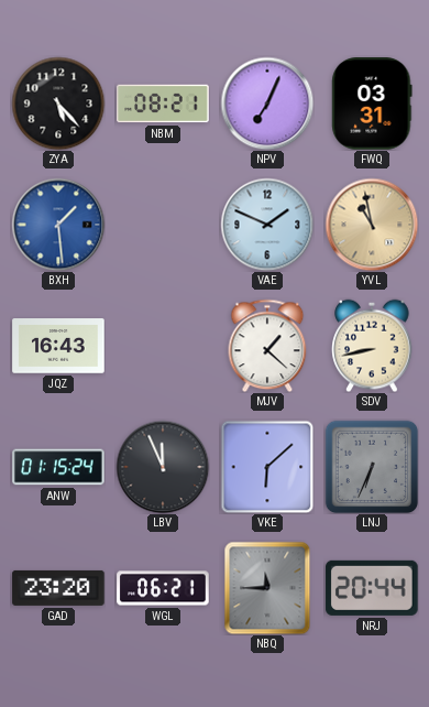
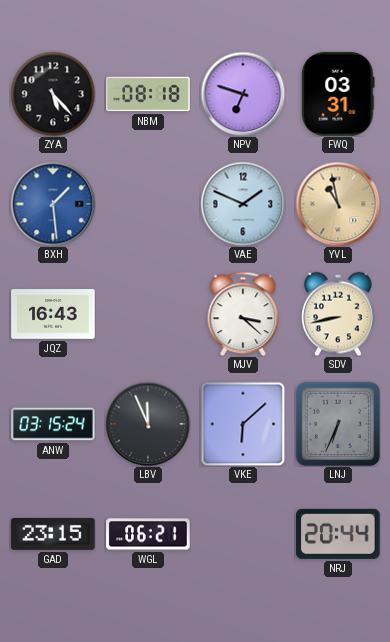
NBM: 08:21 -> 08:18
NPV: 7:04 -> 6:48
MJV: 1:22 -> 3:22
ANW: 01:15 -> 03:15
GAD: 23:20 -> 23:15
NBQ: 11:45 -> none
